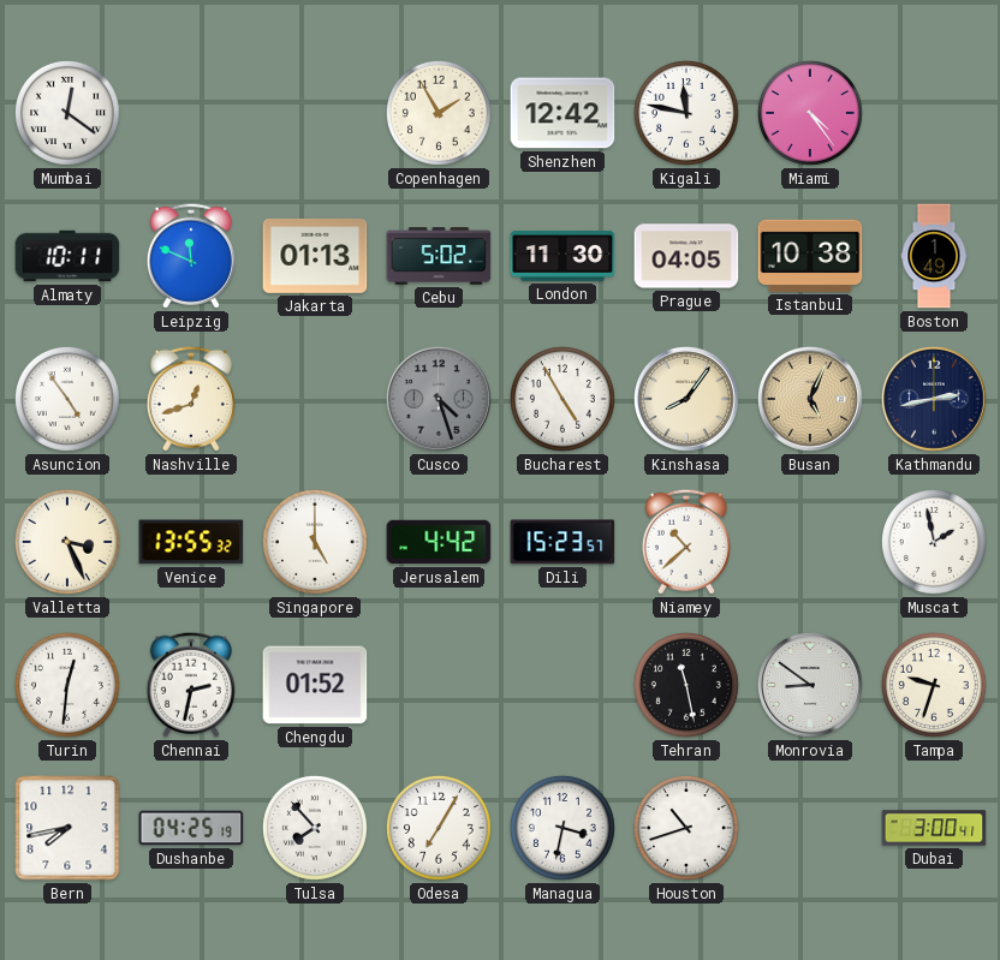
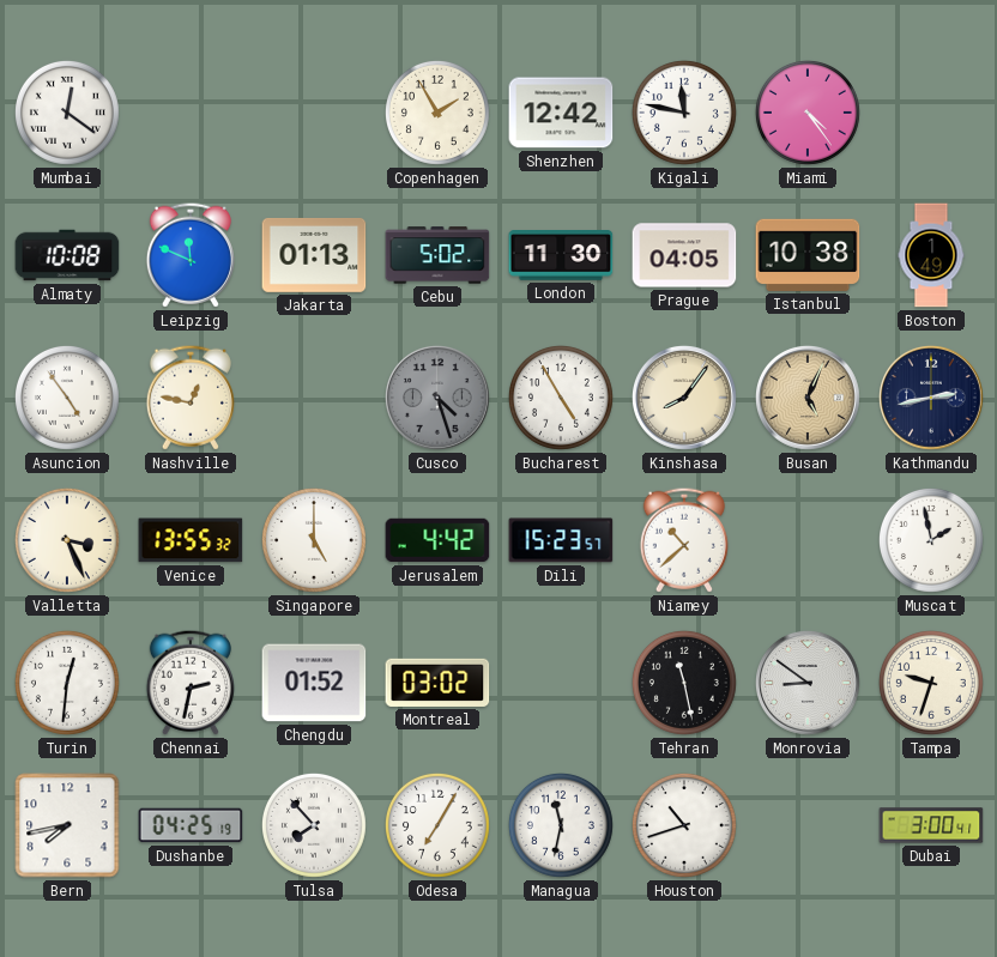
Almaty: 10:11 -> 10:08
Nashville: 12:42 -> 12:47
Montreal: none -> 03:02
Managua: 3:32 -> 11:32
